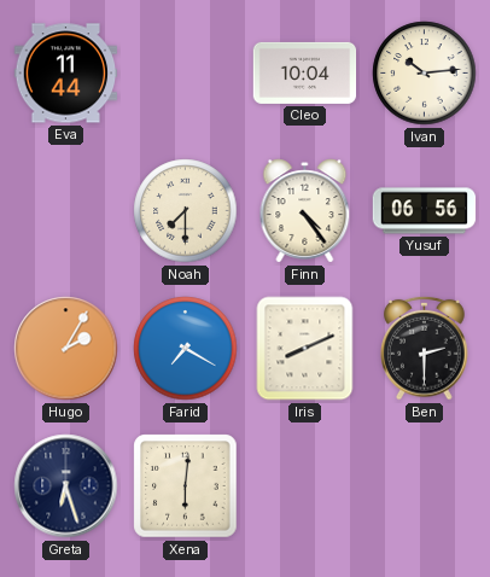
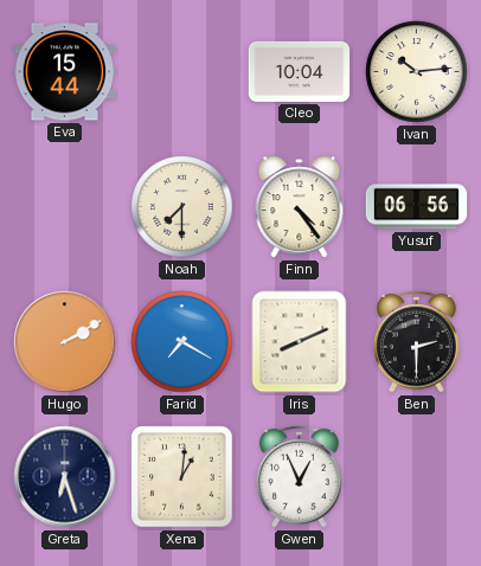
Eva: 11:44 -> 15:44
Hugo: 2:05 -> 2:10
Xena: 6:01 -> 1:01
Gwen: none -> 12:56
